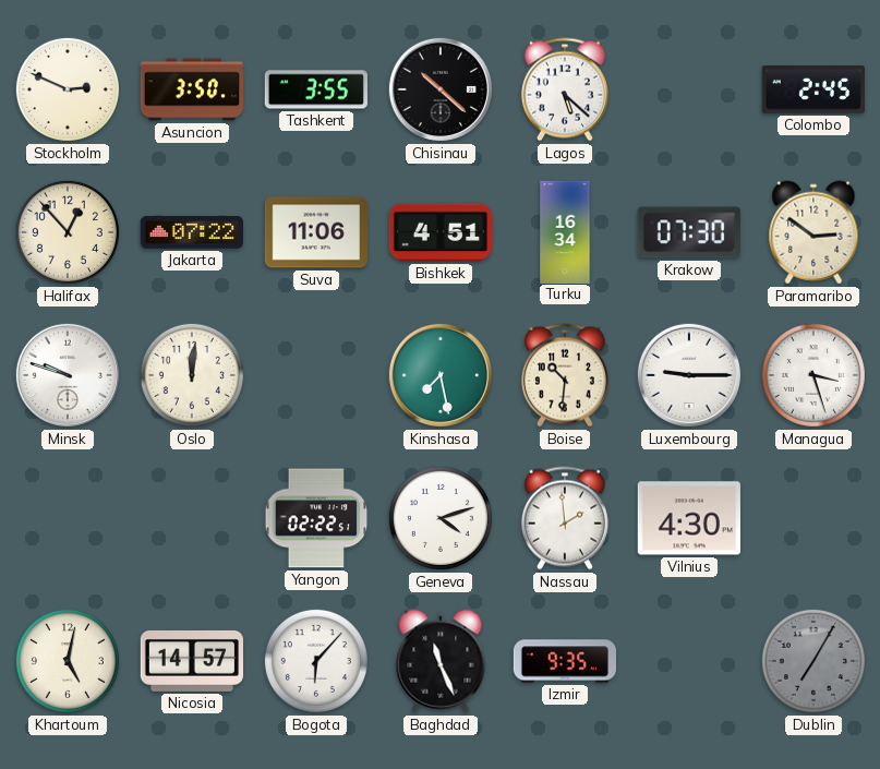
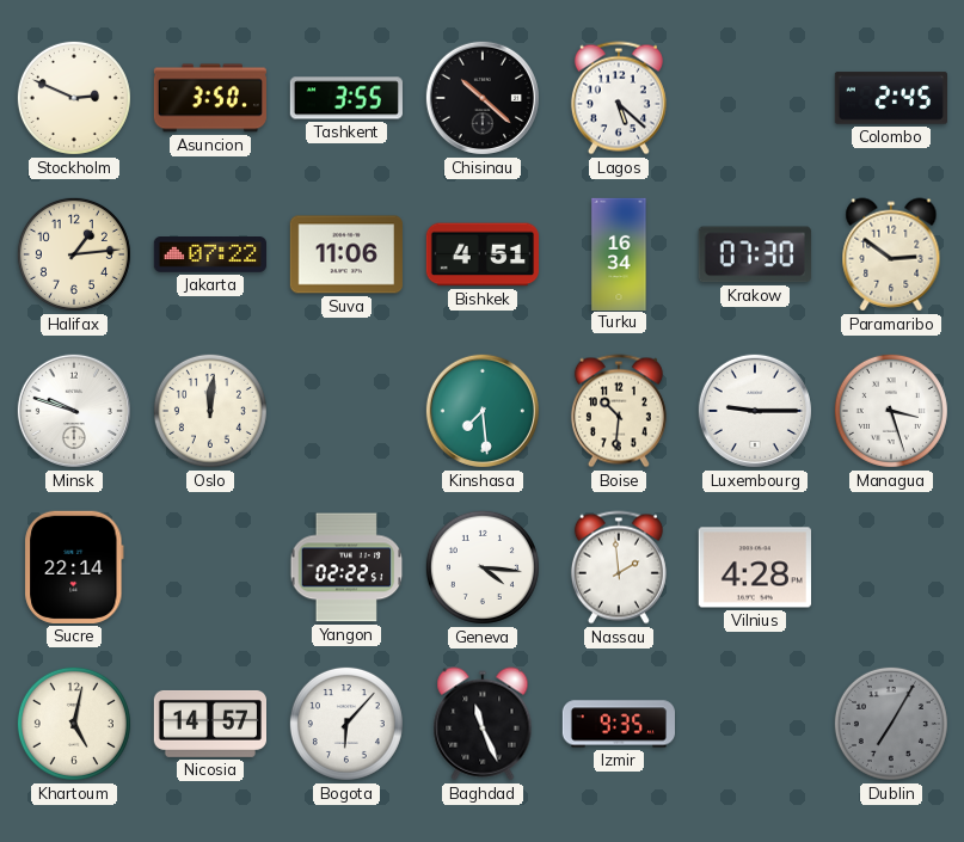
Halifax: 12:53 -> 1:14
Kinshasa: 7:28 -> 7:29
Sucre: none -> 22:14
Geneva: 4:12 -> 4:16
Vilnius: 4:30 -> 4:28
